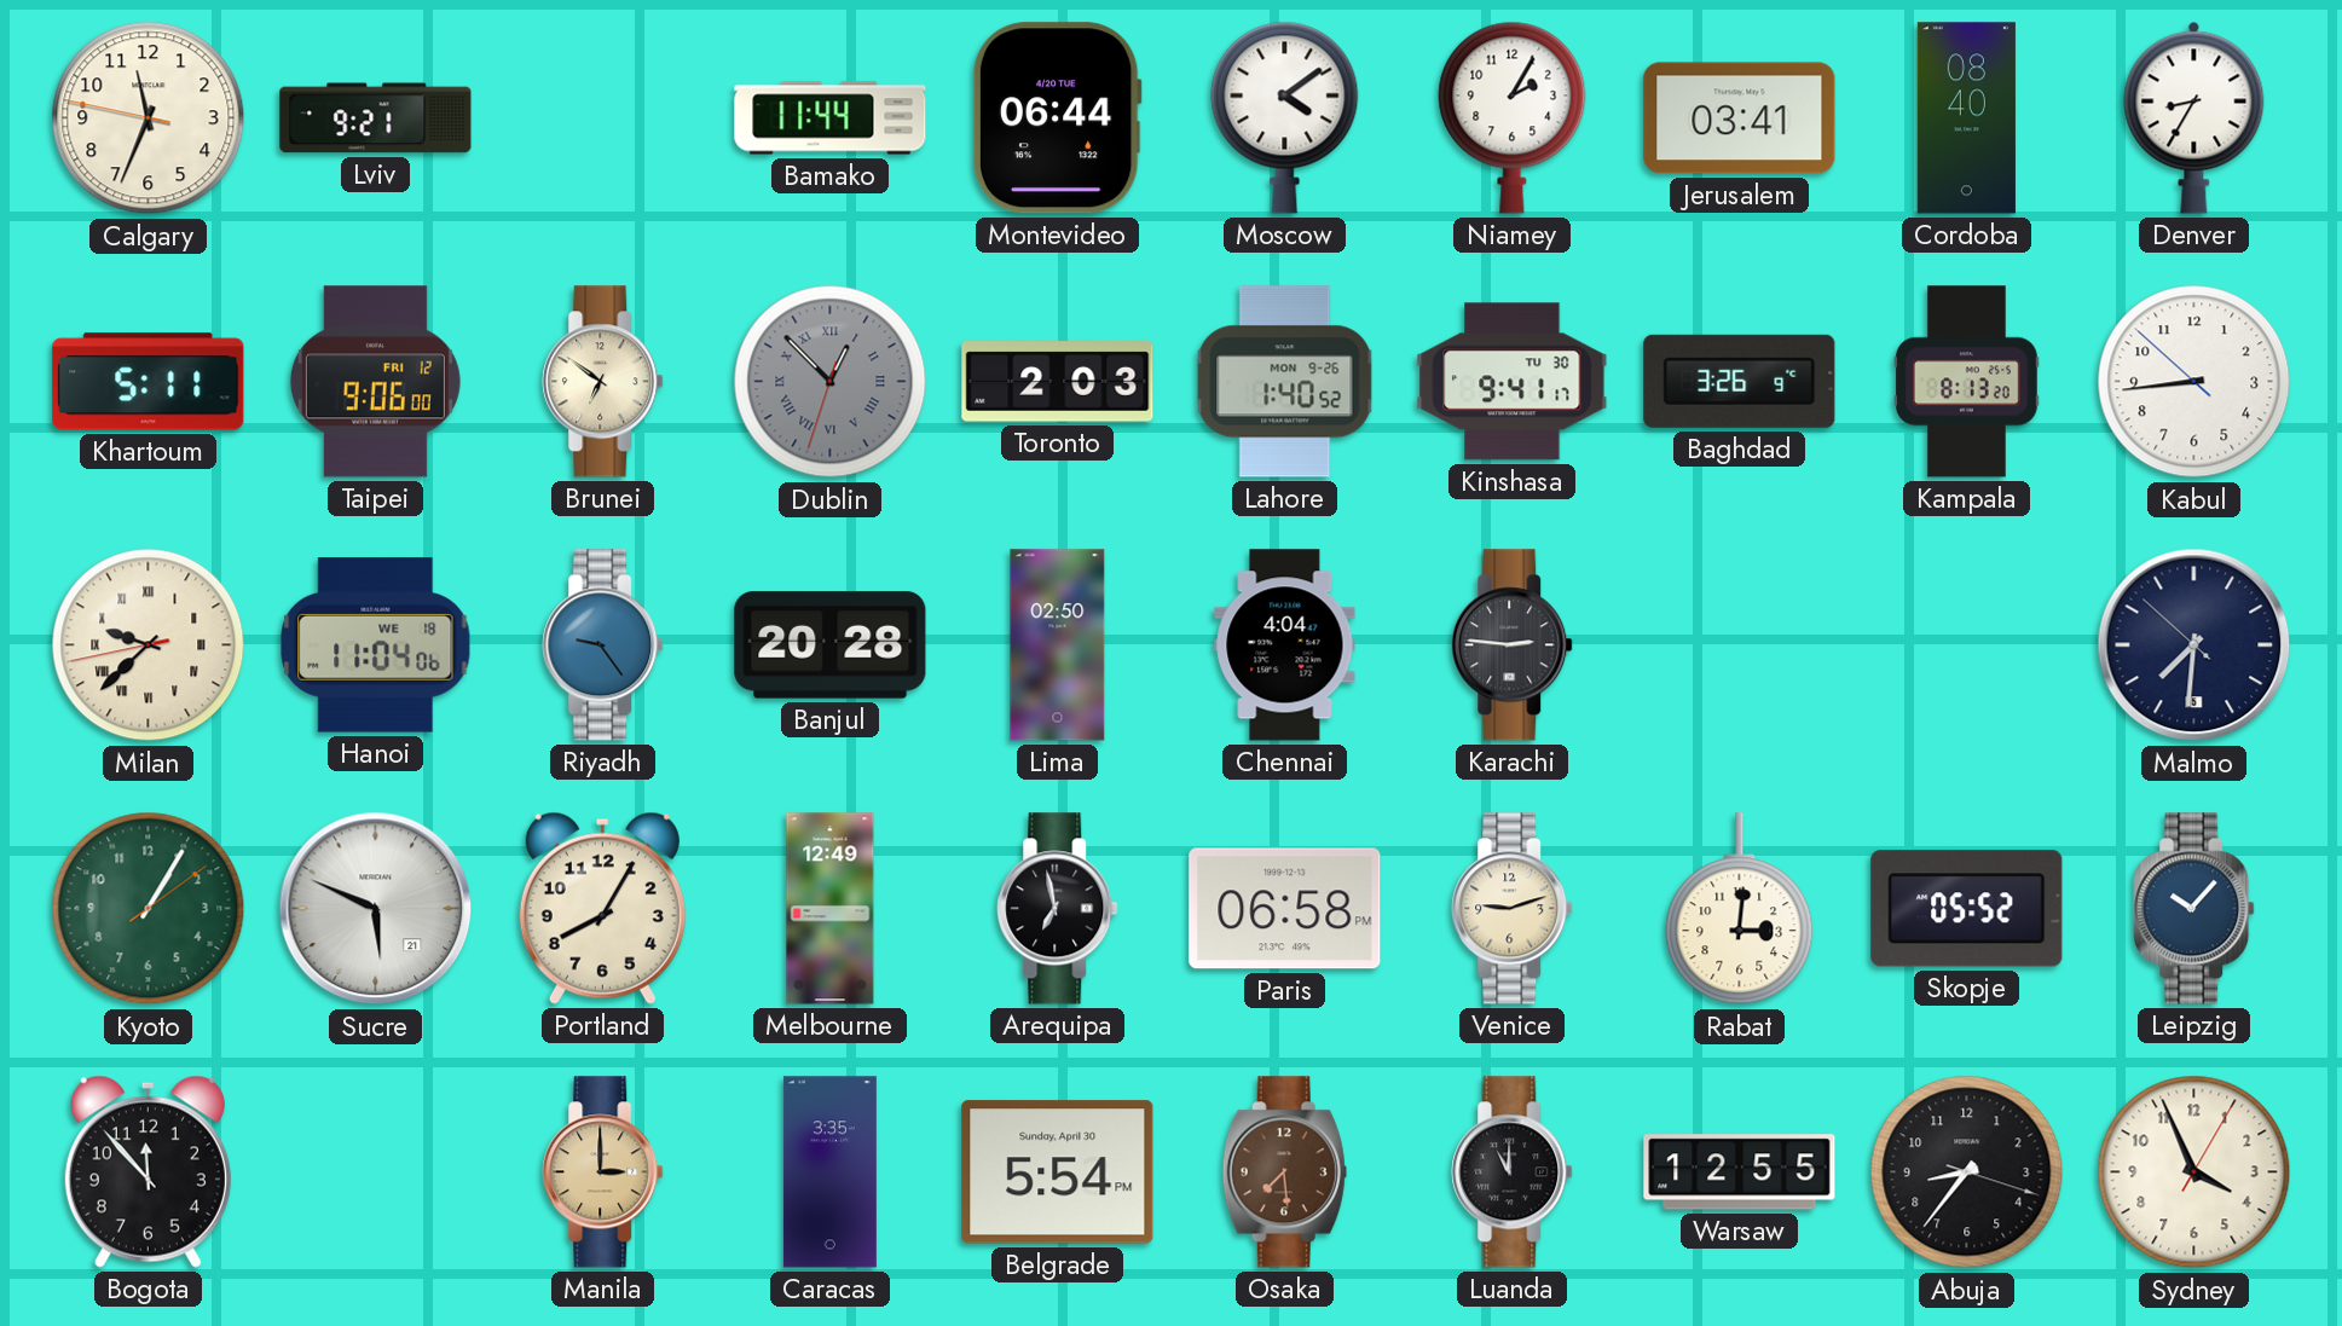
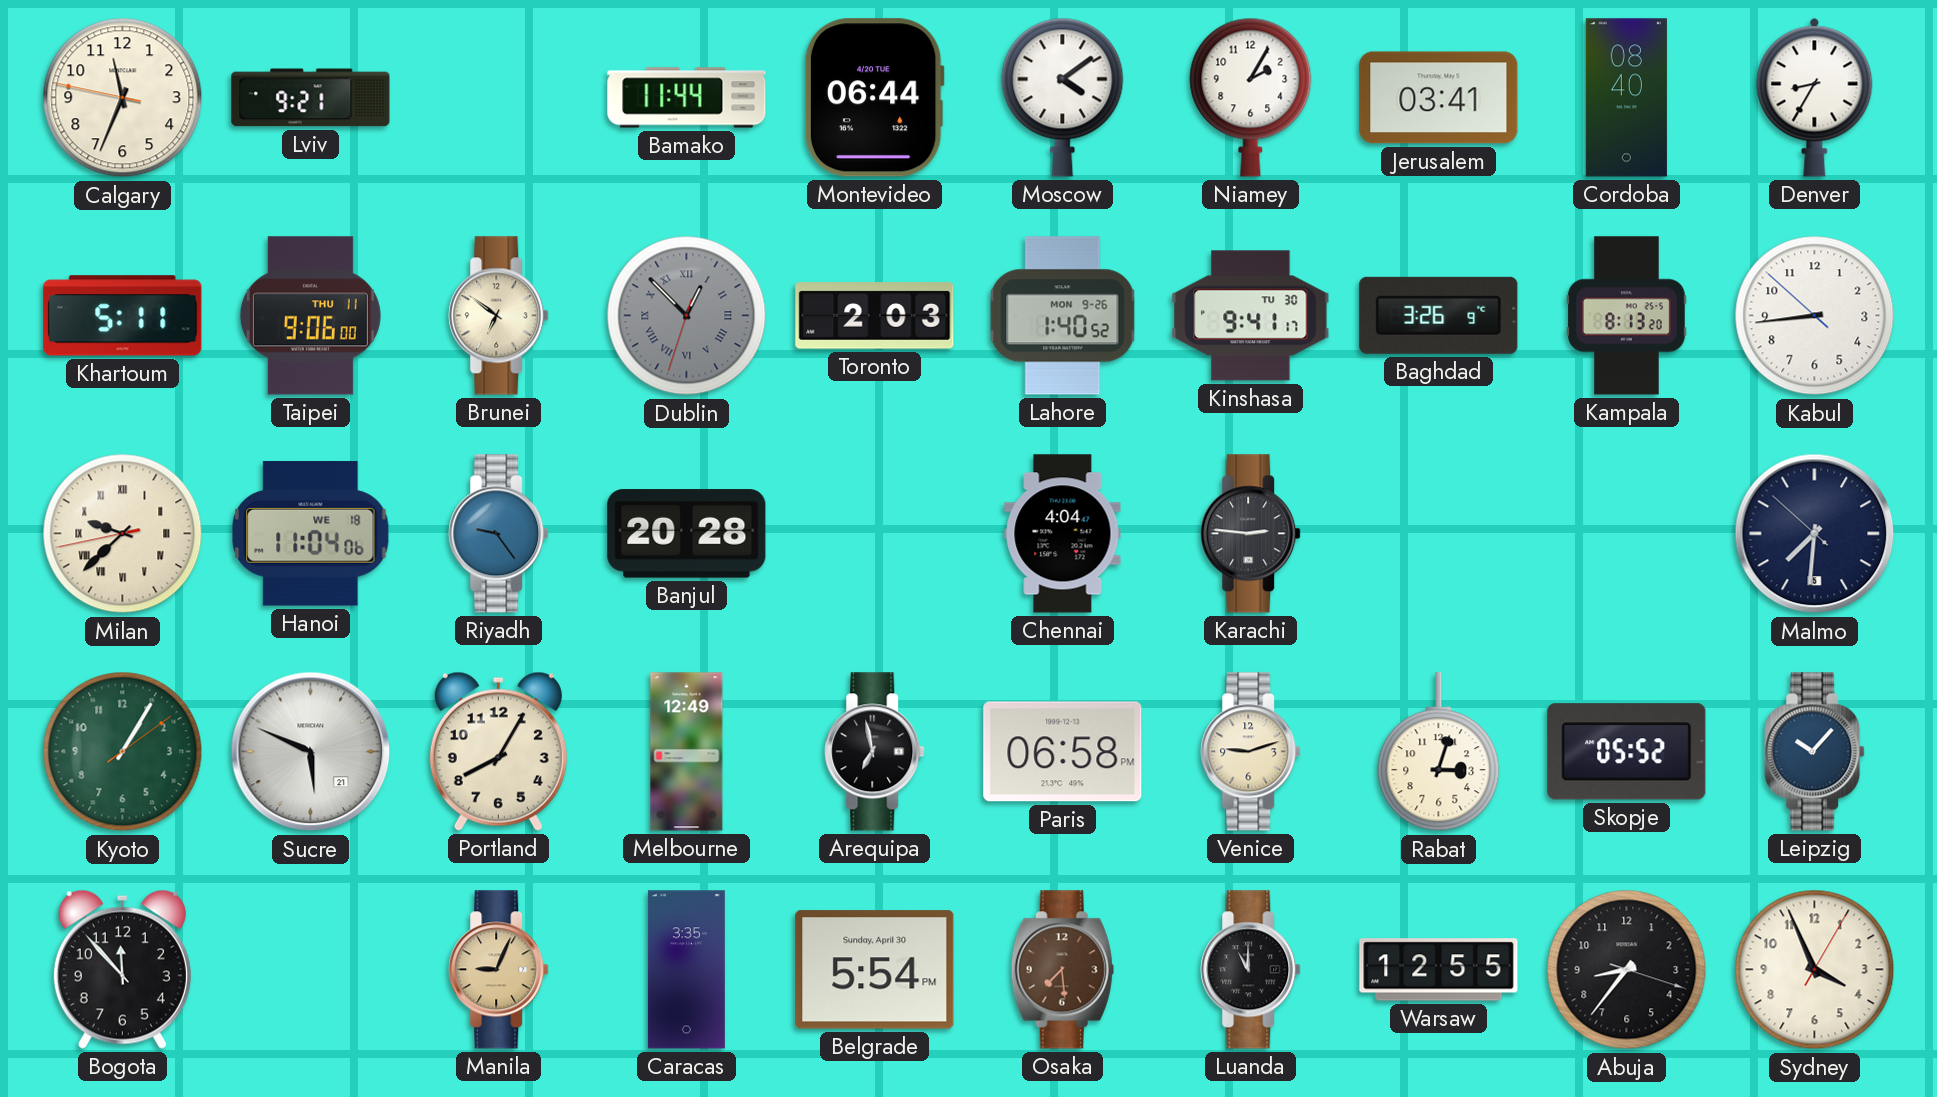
Taipei date: FRI 12 -> THU 11
Lima: 02:50 -> none
Rabat: 3:01 -> 3:03
Manila: 3:00 -> 9:04
